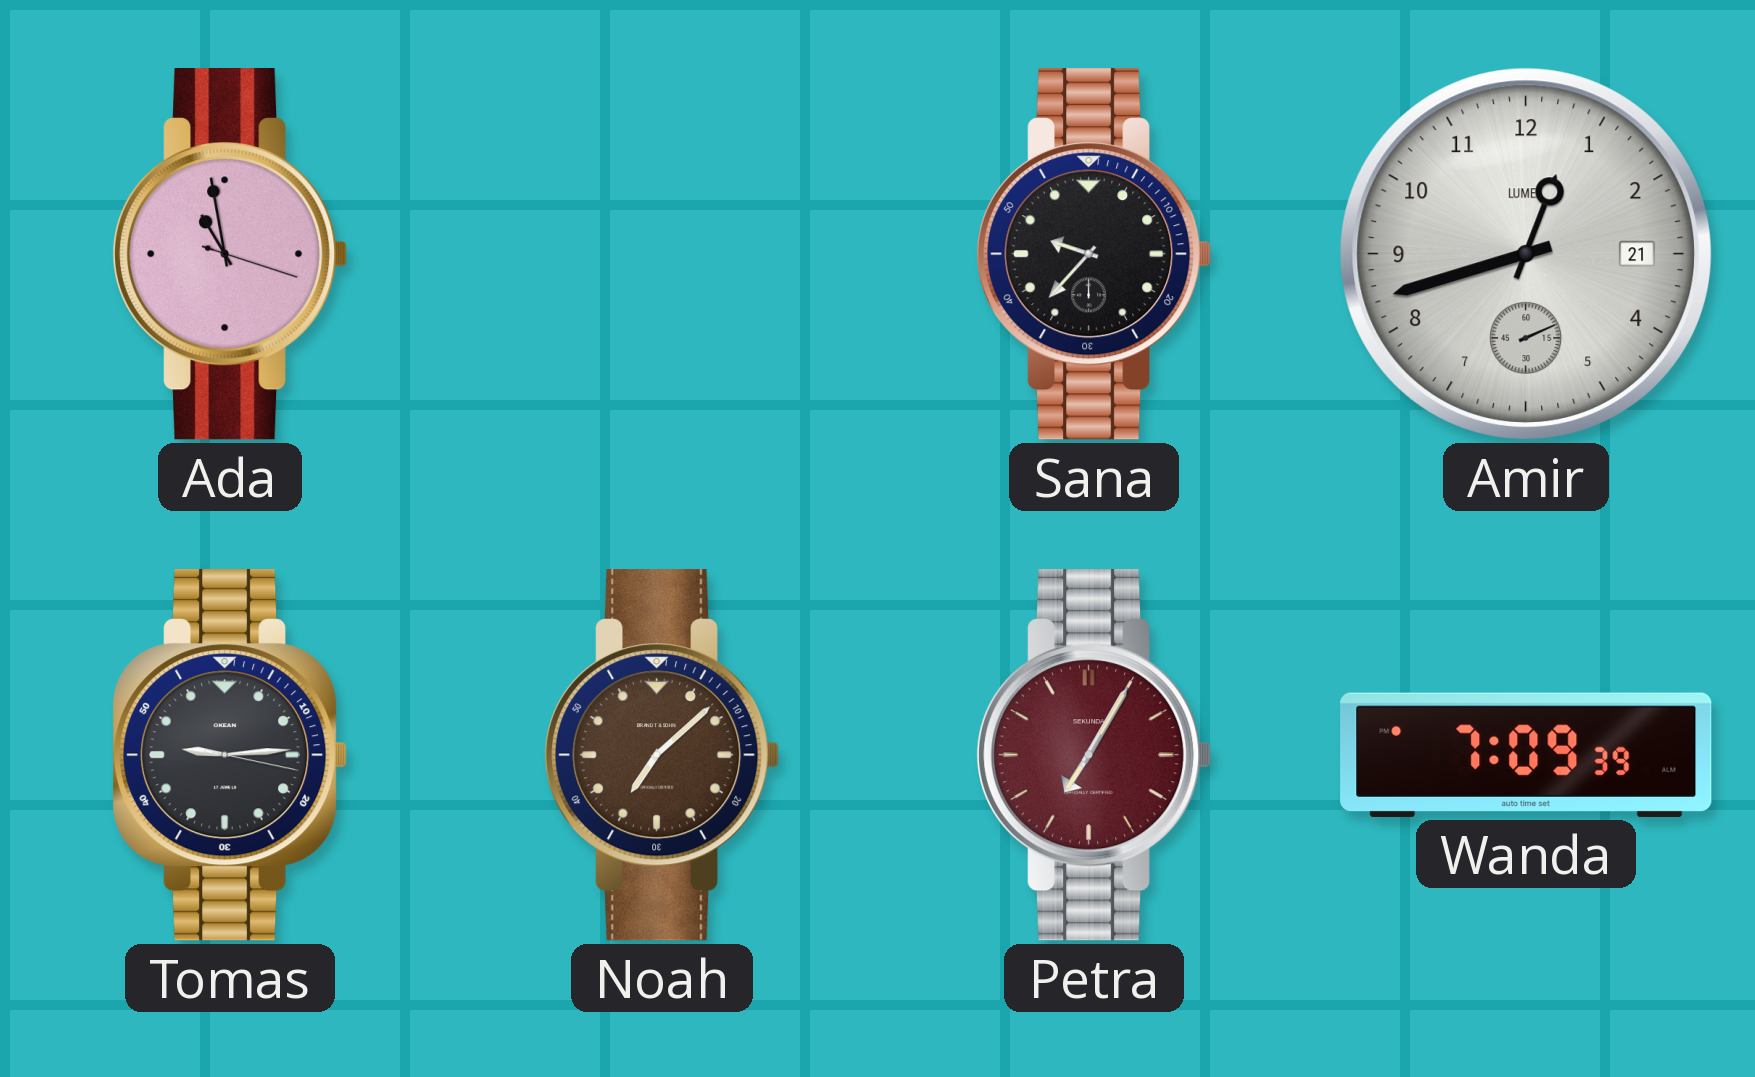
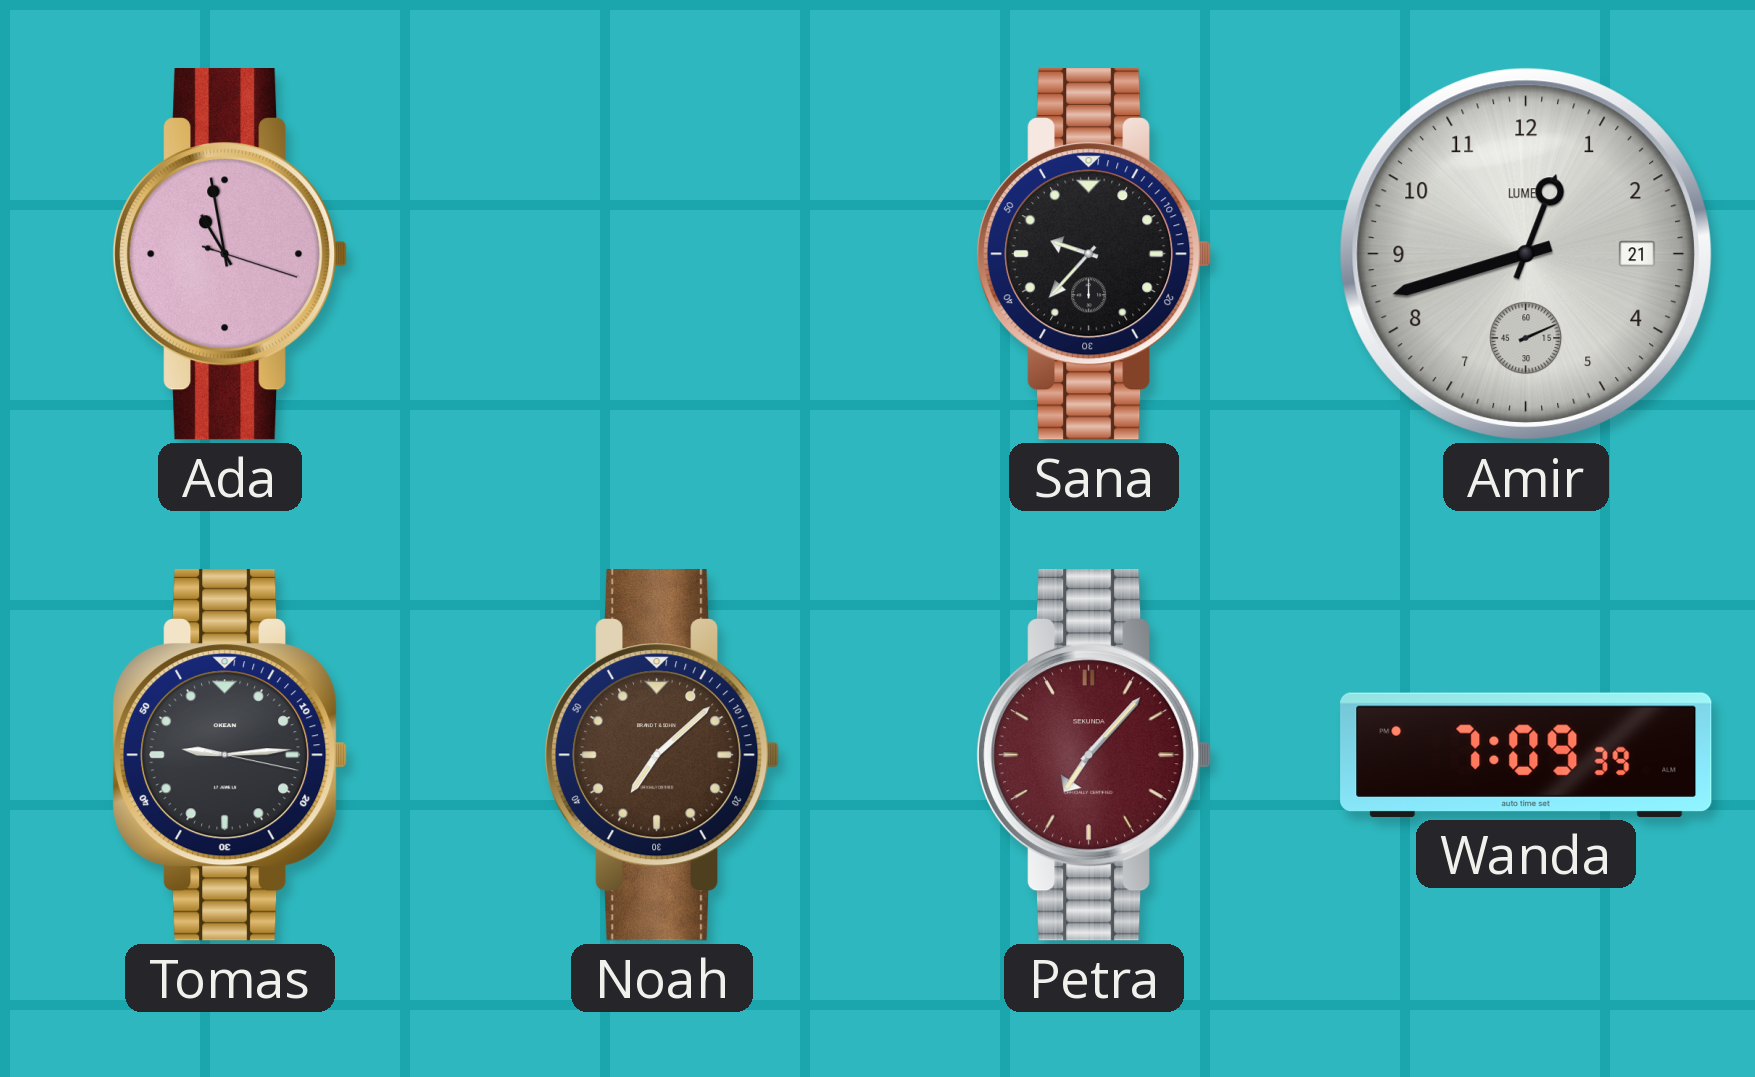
Petra: 7:05 -> 7:07
